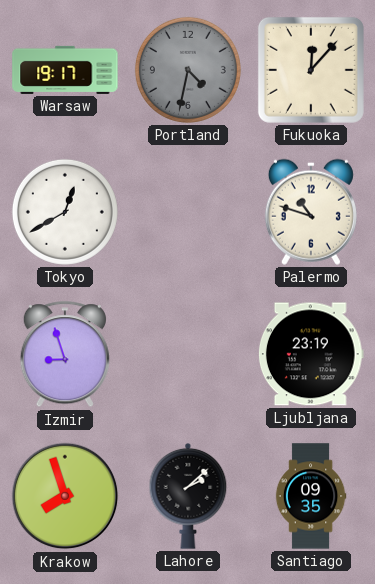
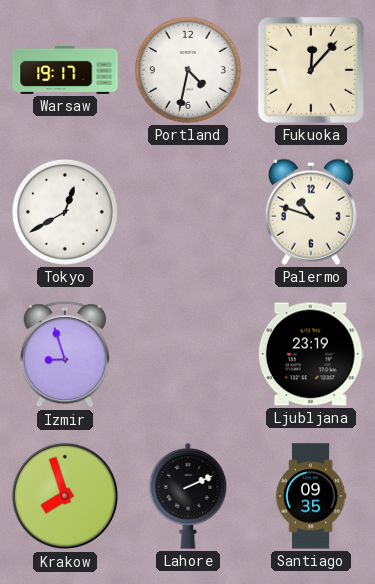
Portland dial: grey -> white
Lahore: 2:08 -> 2:11
